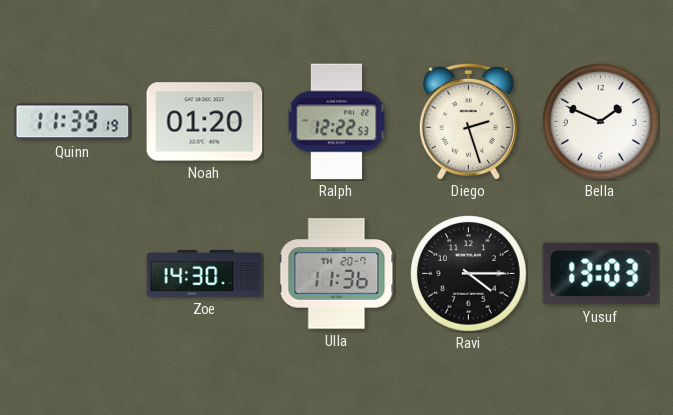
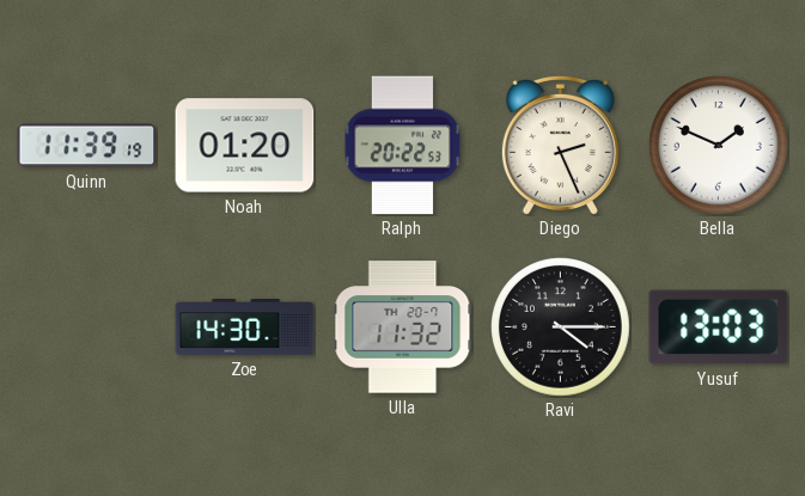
Ralph: 12:22 -> 20:22
Diego: 2:27 -> 2:26
Ulla: 11:36 -> 11:32
